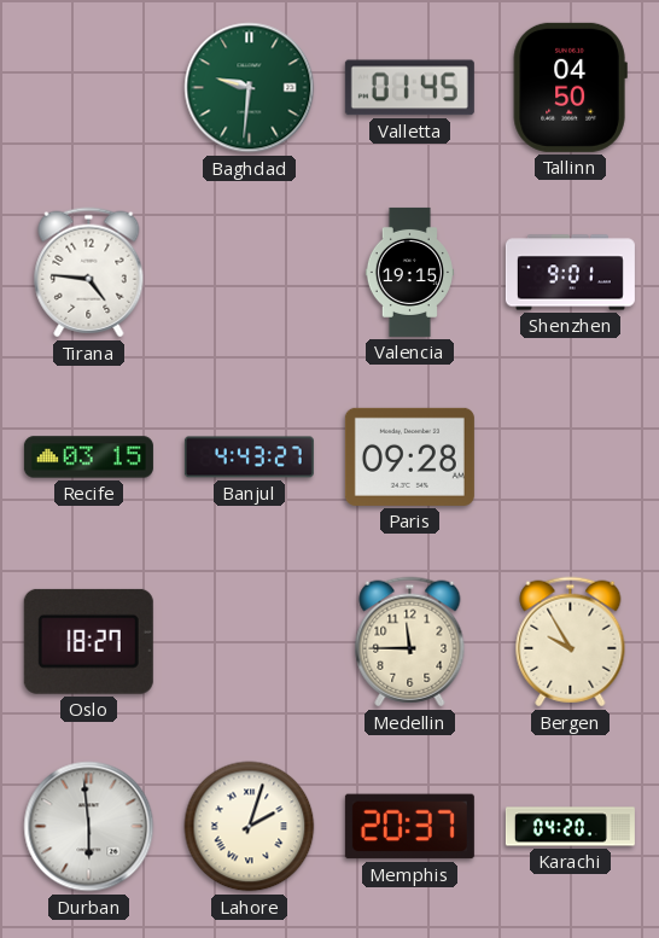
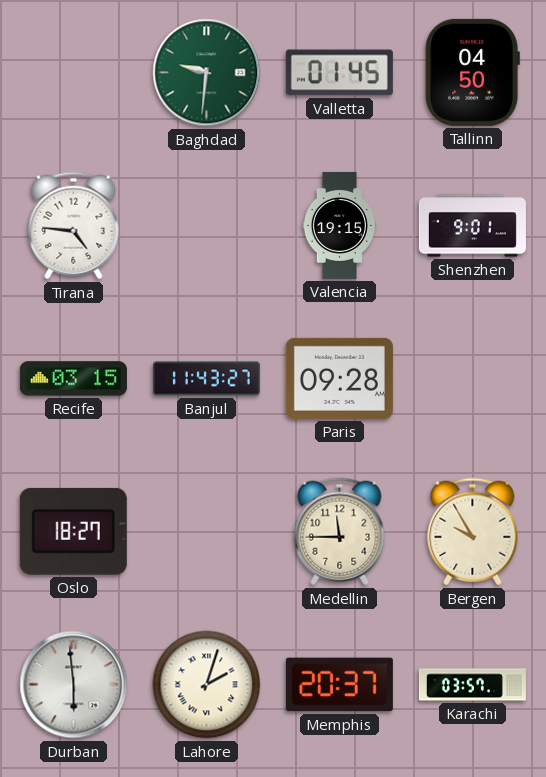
Banjul: 4:43 -> 11:43
Karachi: 04:20 -> 03:57
